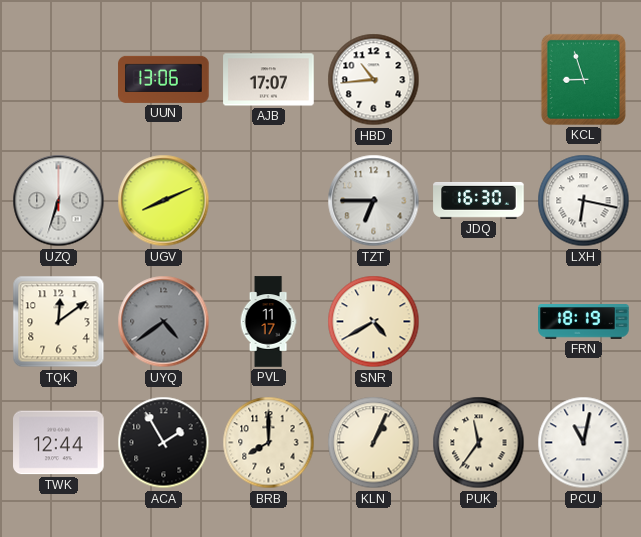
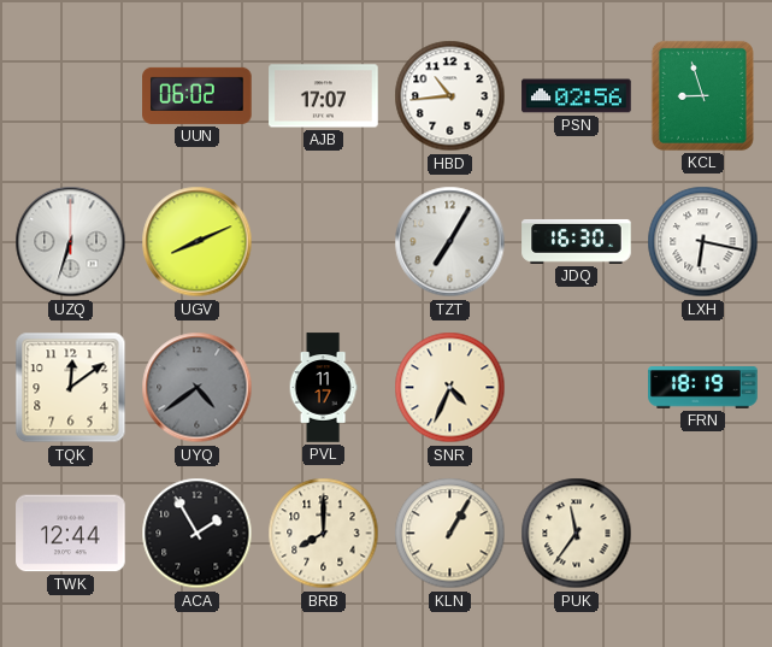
UUN: 13:06 -> 06:02
PSN: none -> 02:56
TZT: 6:45 -> 7:05
SNR: 4:40 -> 4:34
KLN: 1:04 -> 1:05
PCU: 11:02 -> none
